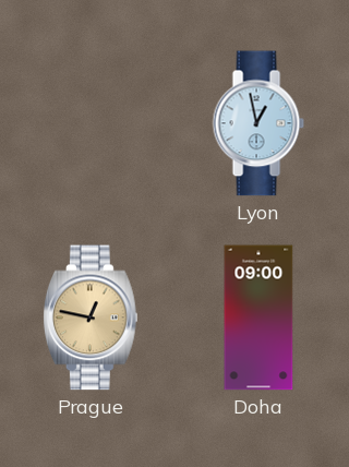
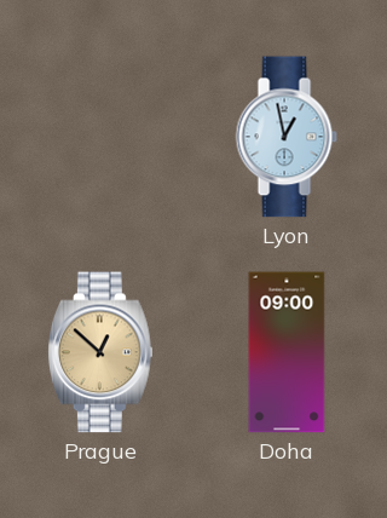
Prague: 12:47 -> 12:52
